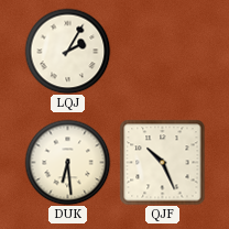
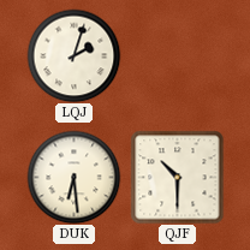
LQJ: 2:05 -> 2:03
QJF: 10:26 -> 10:30
